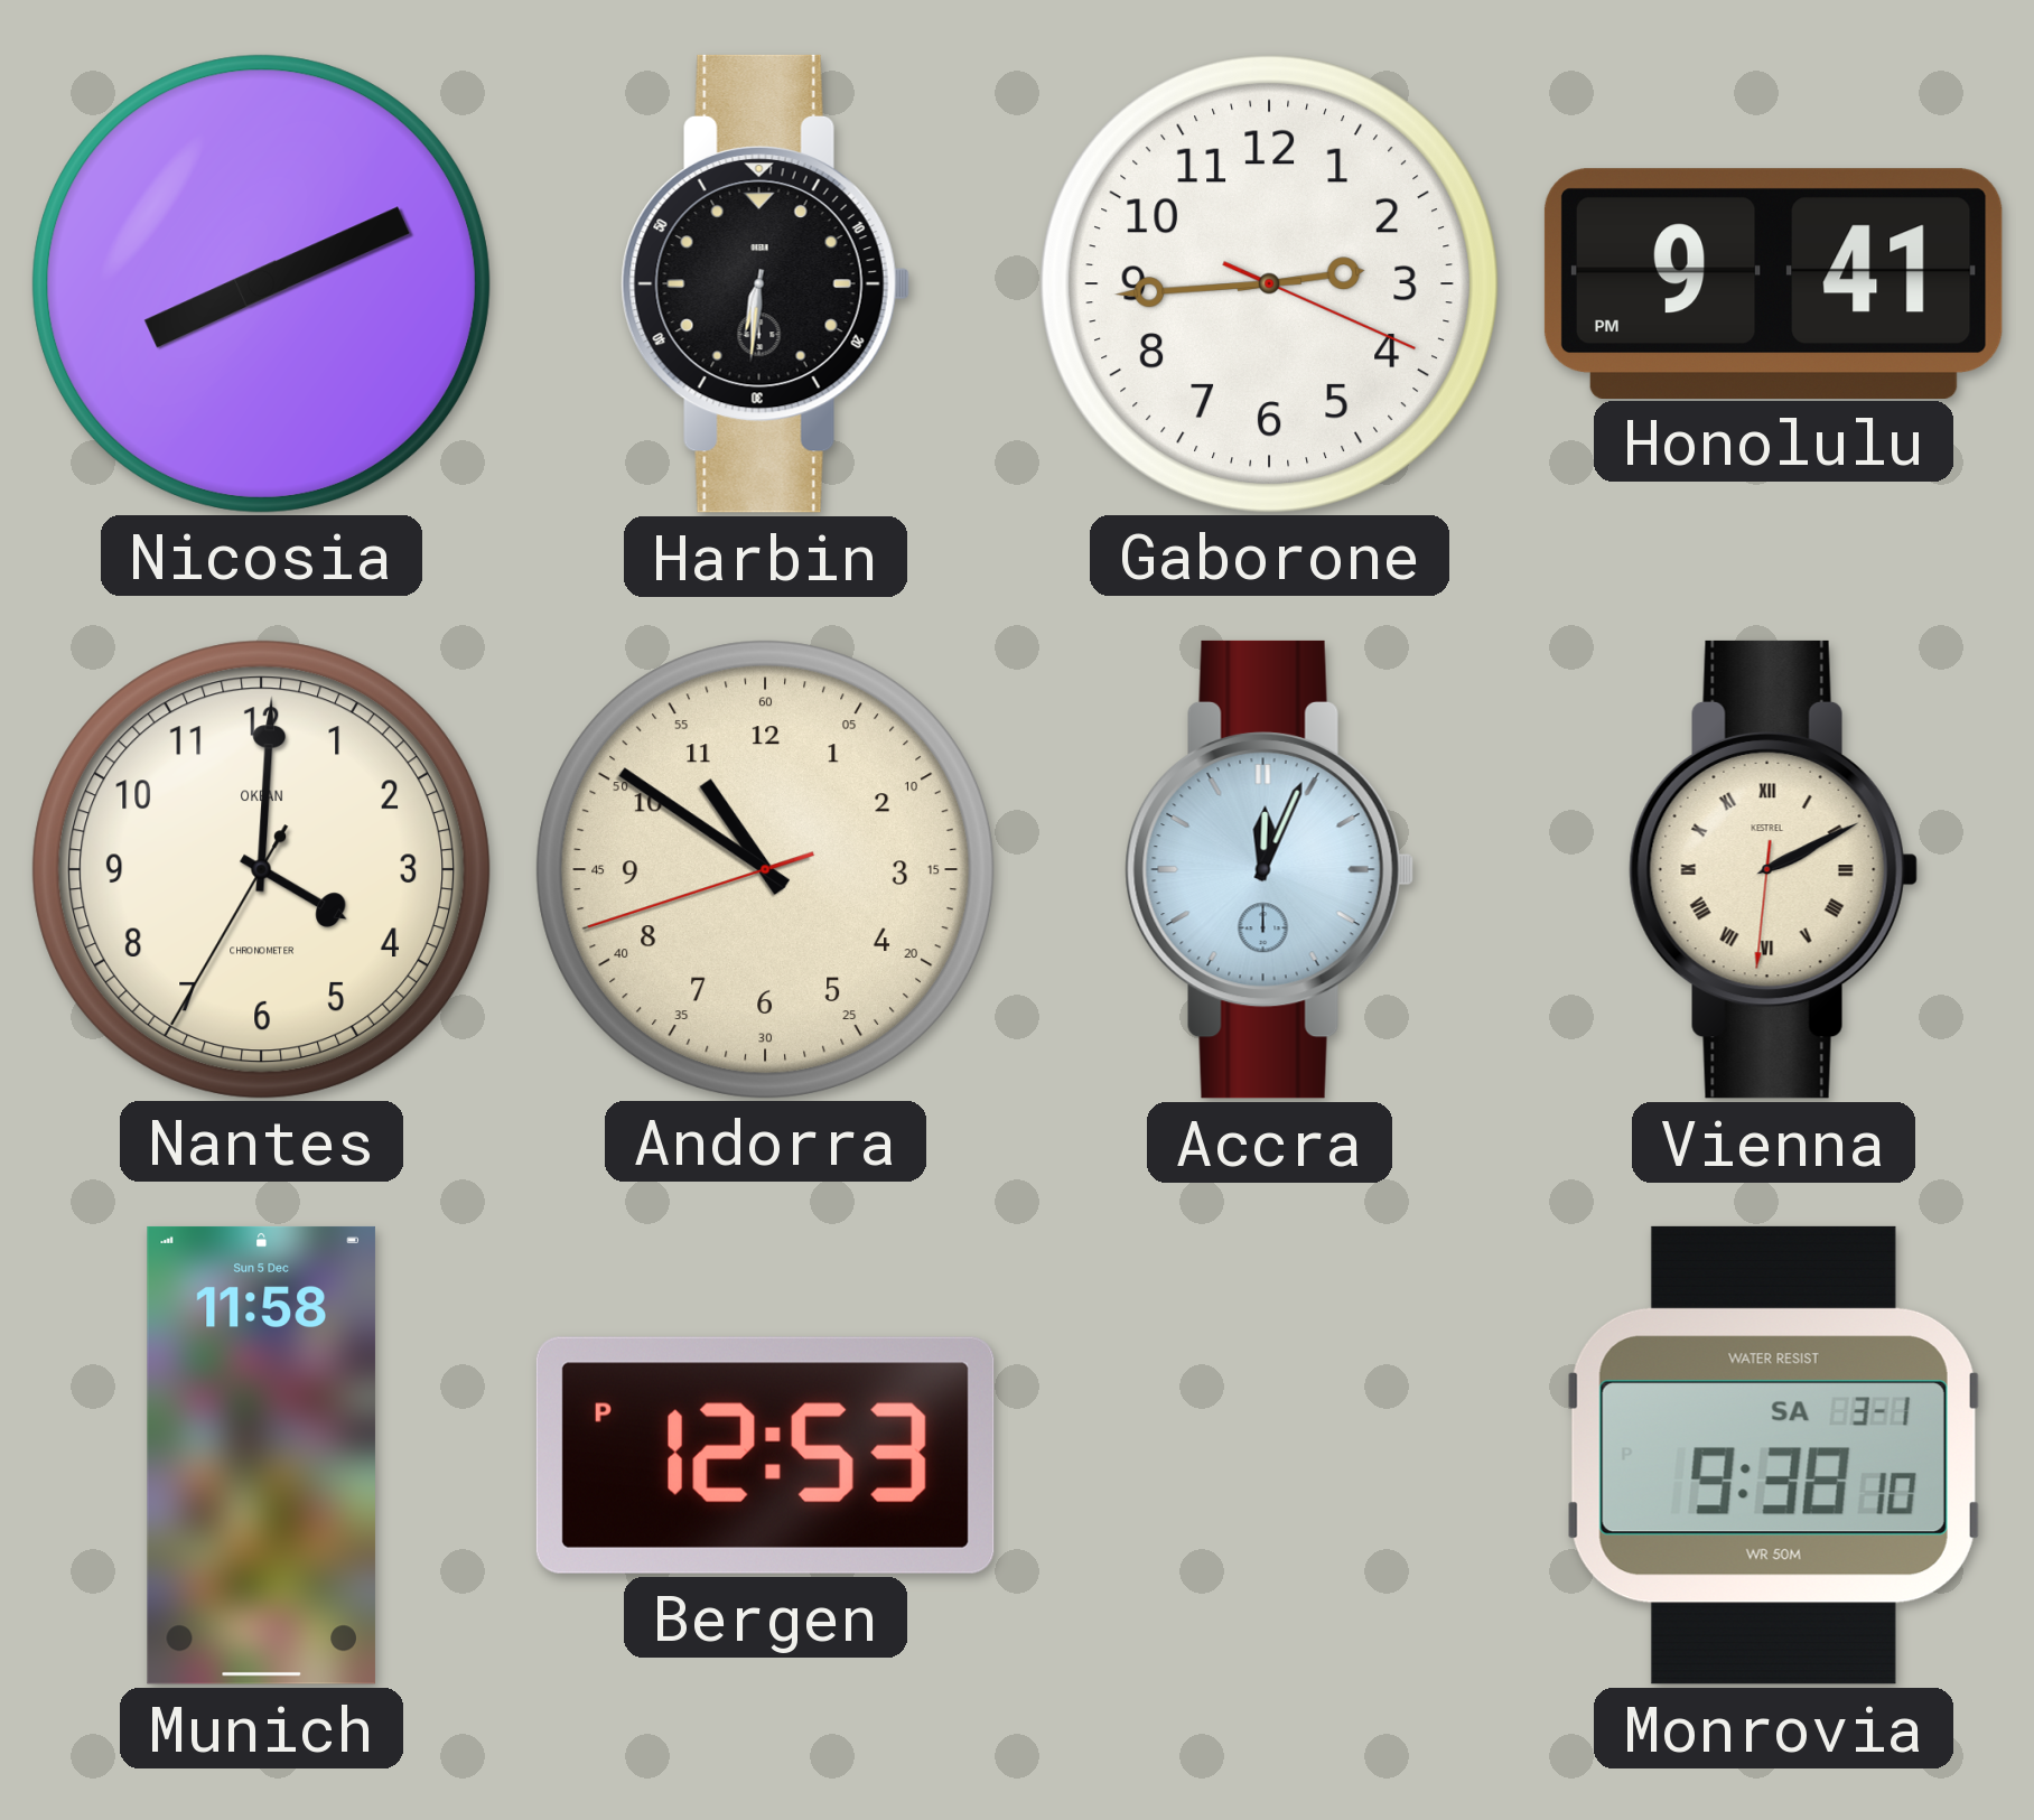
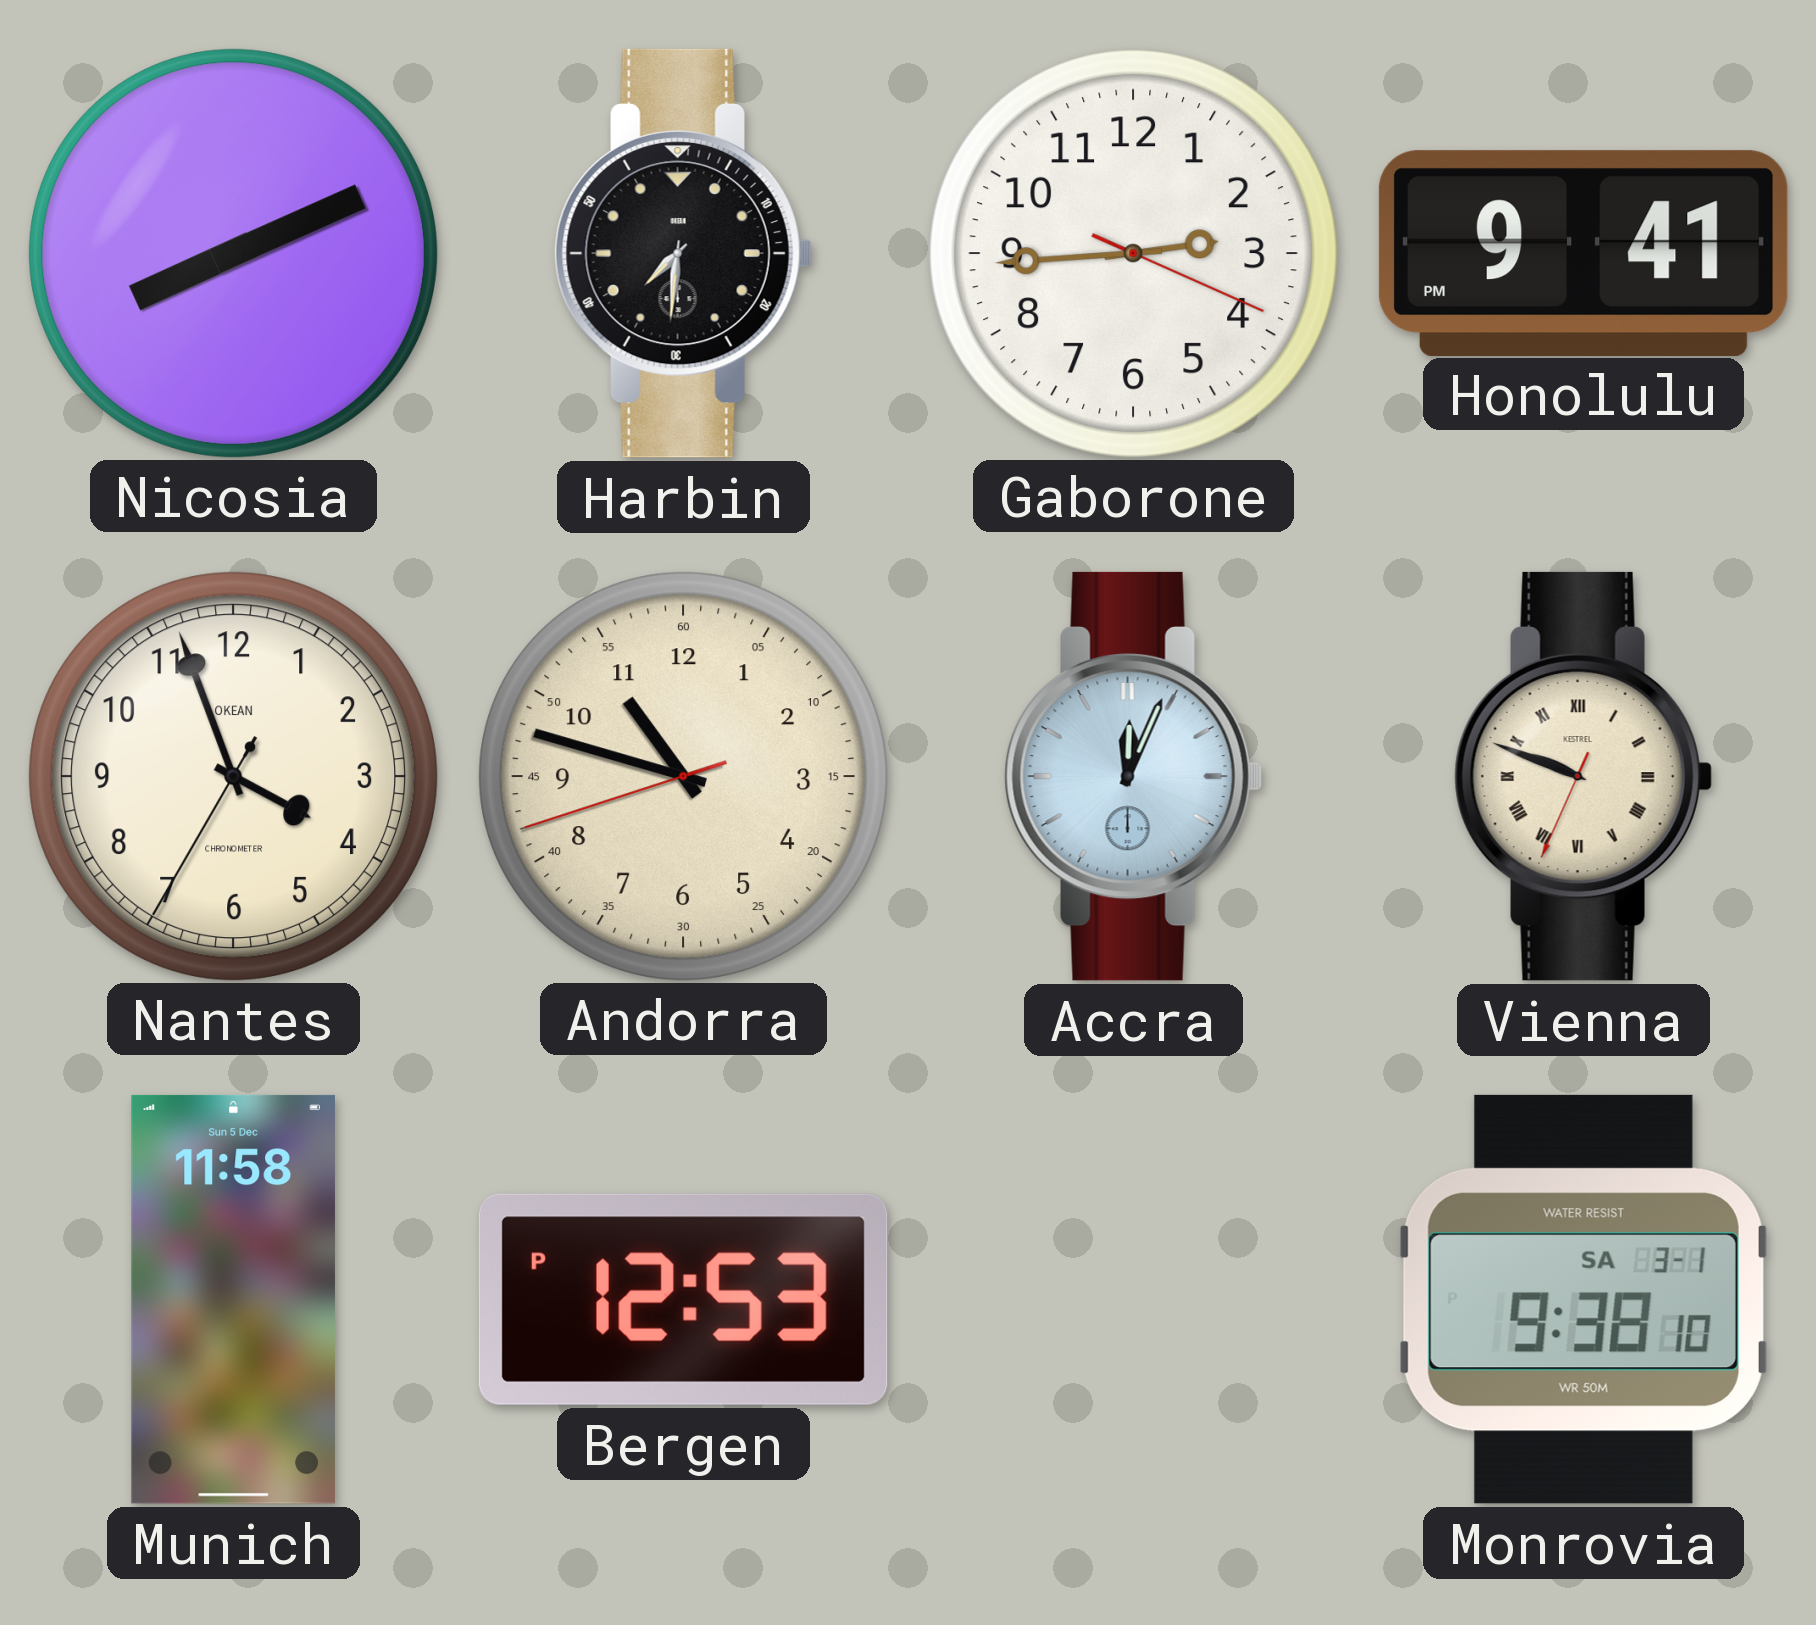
Harbin: 6:31 -> 7:31
Nantes: 4:00 -> 3:56
Andorra: 10:50 -> 10:47
Vienna: 2:10 -> 9:48
